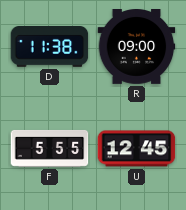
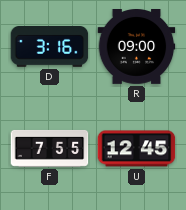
D: 11:38 -> 3:16
F: 5:55 -> 7:55
